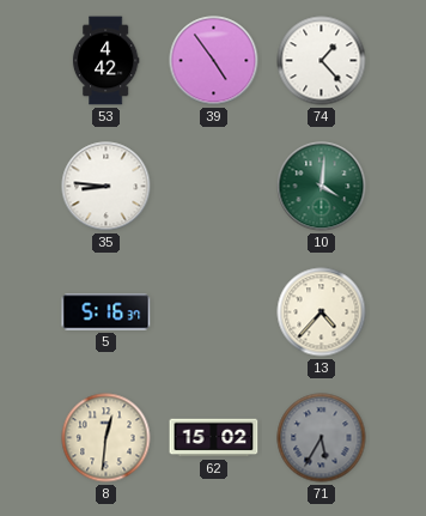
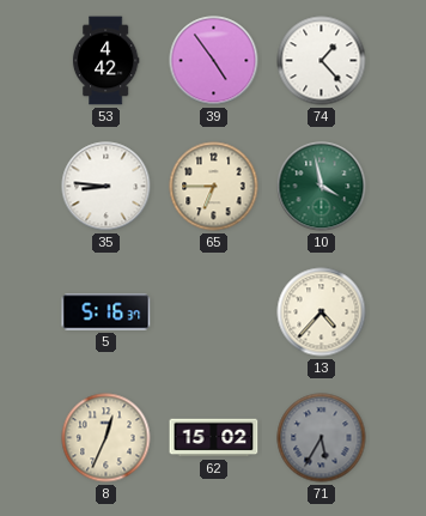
65: none -> 6:45
10: 4:01 -> 3:58
8: 12:31 -> 12:34
